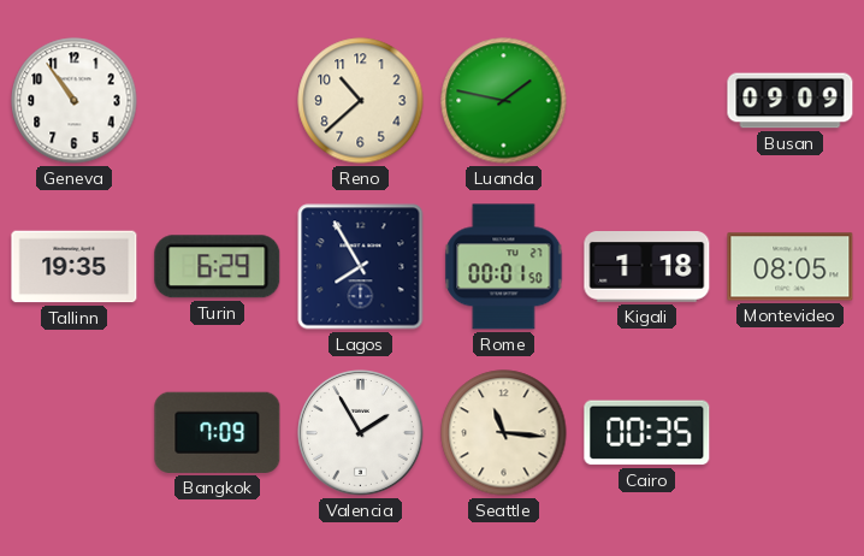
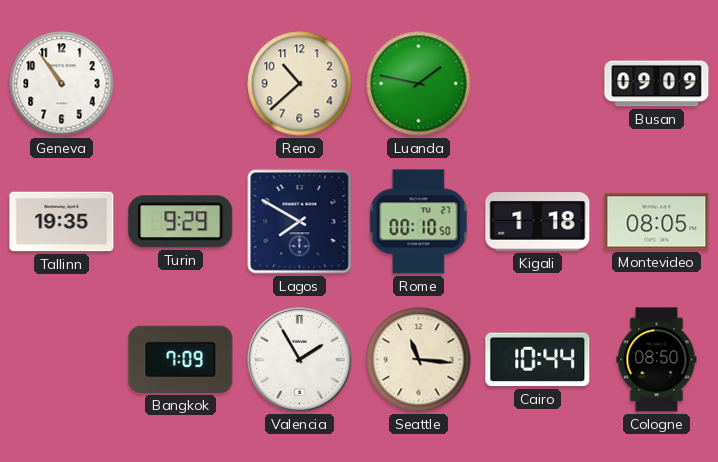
Turin: 6:29 -> 9:29
Lagos: 7:55 -> 7:50
Rome: 00:01 -> 00:10
Cairo: 00:35 -> 10:44
Cologne: none -> 08:50
